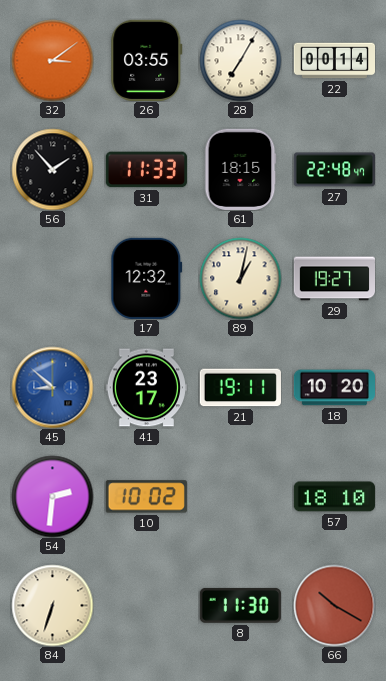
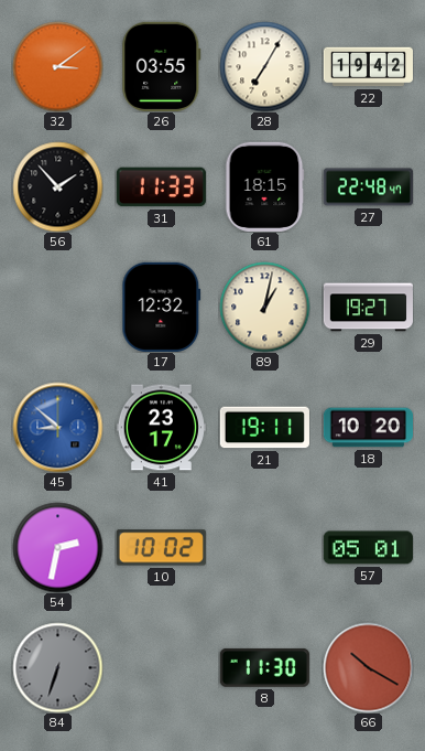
22: 00:14 -> 19:42
54: 2:31 -> 2:32
57: 18:10 -> 05:01
84 dial: cream -> grey
